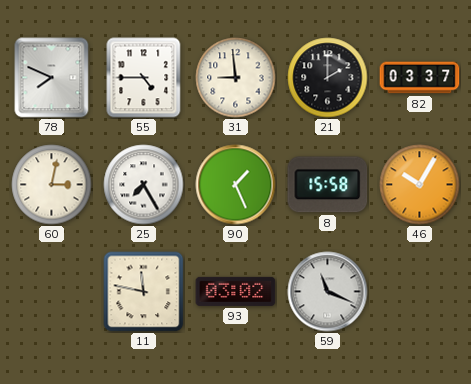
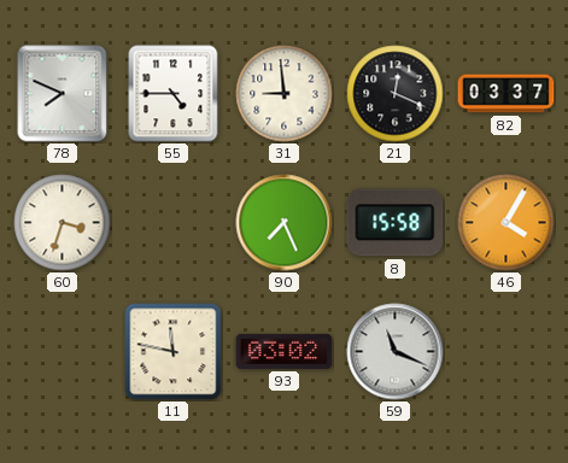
21: 2:00 -> 12:19
60: 3:02 -> 3:33
25: 7:25 -> none
90: 1:26 -> 7:26
46: 10:05 -> 4:05
